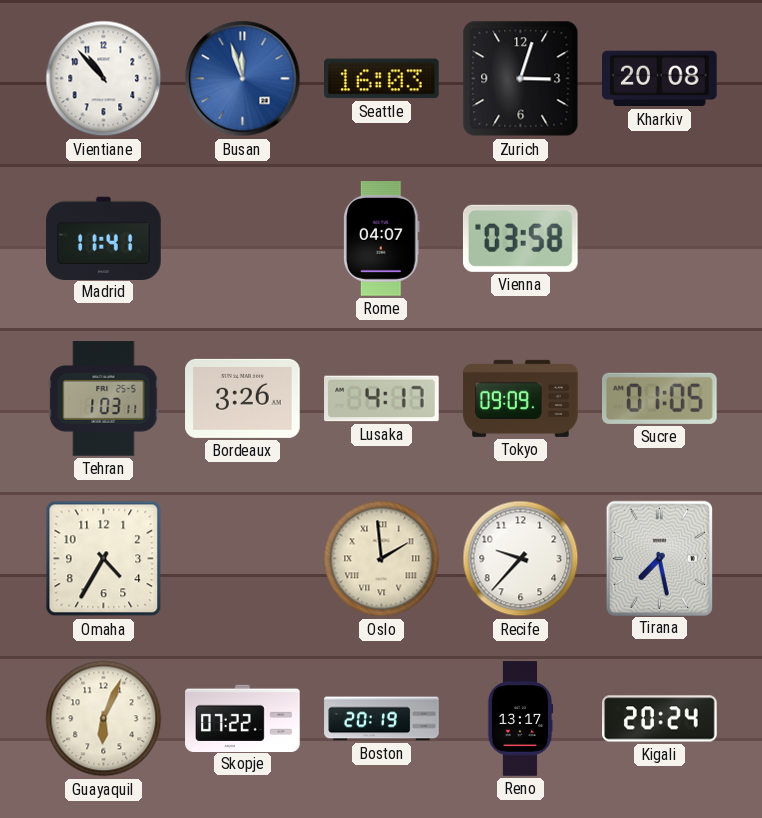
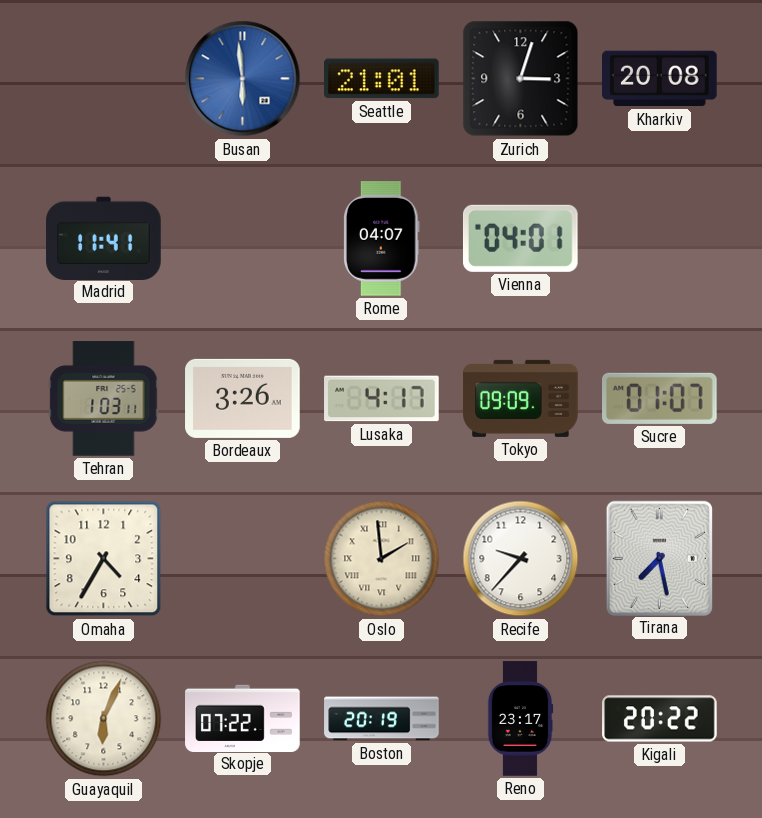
Vientiane: 10:53 -> none
Busan: 11:57 -> 5:59
Seattle: 16:03 -> 21:01
Vienna: 03:58 -> 04:01
Sucre: 01:05 -> 01:07
Reno: 13:17 -> 23:17
Kigali: 20:24 -> 20:22
